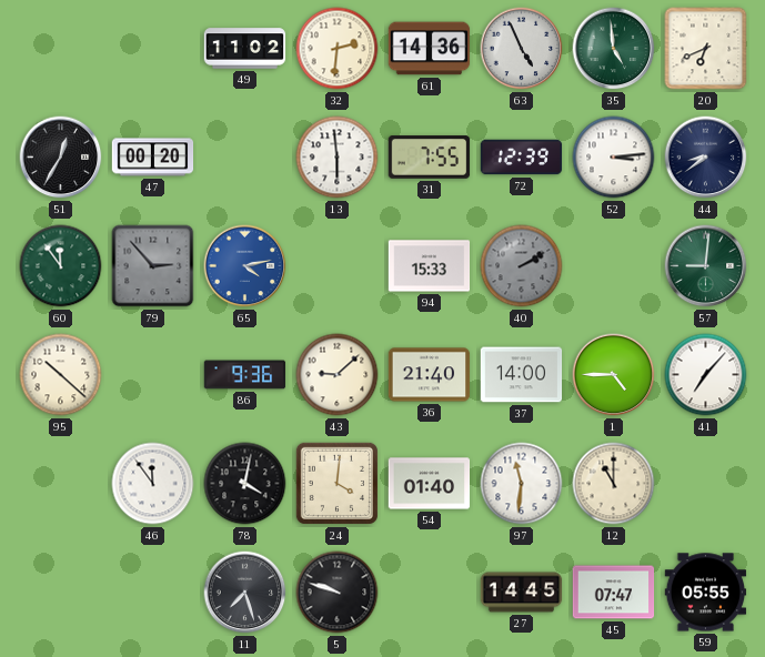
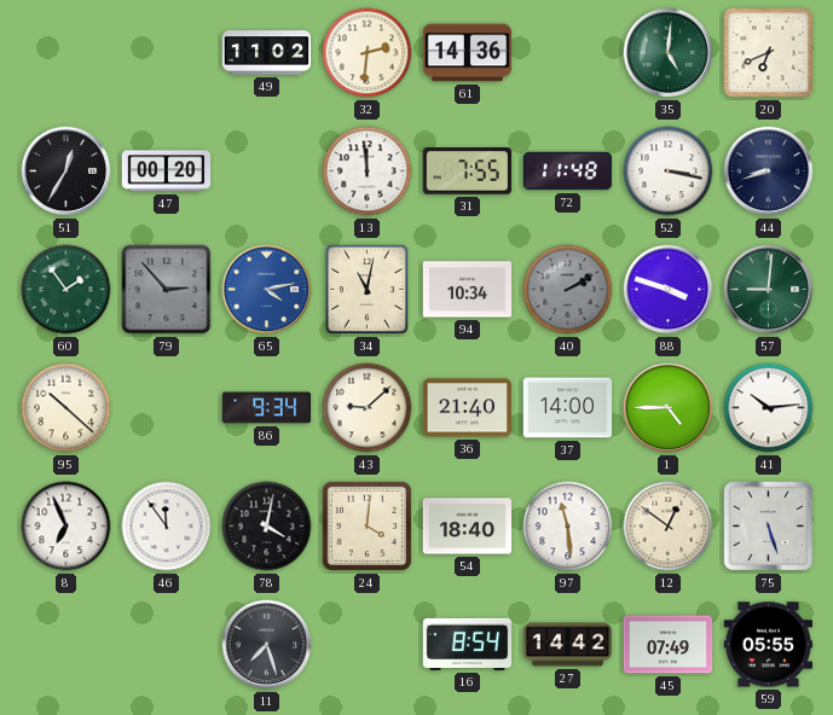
63: 4:56 -> none
35: 4:59 -> 5:01
13: 5:59 -> 11:59
72: 12:39 -> 11:48
52: 3:14 -> 3:17
44: 8:39 -> 8:42
60: 11:54 -> 1:54
34: none -> 11:02
94: 15:33 -> 10:34
88: none -> 3:48
86: 9:36 -> 9:34
41: 7:07 -> 10:14
8: none -> 6:56
54: 01:40 -> 18:40
97: 11:31 -> 11:29
12: 11:00 -> 12:51
75: none -> 5:27
5: 9:48 -> none
16: none -> 8:54
27: 14:45 -> 14:42
45: 07:47 -> 07:49
